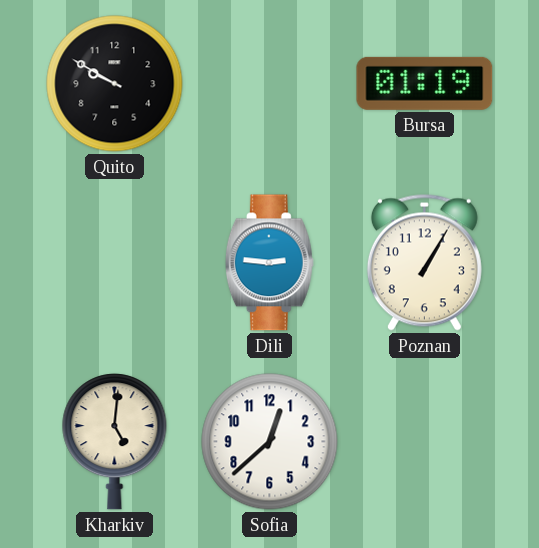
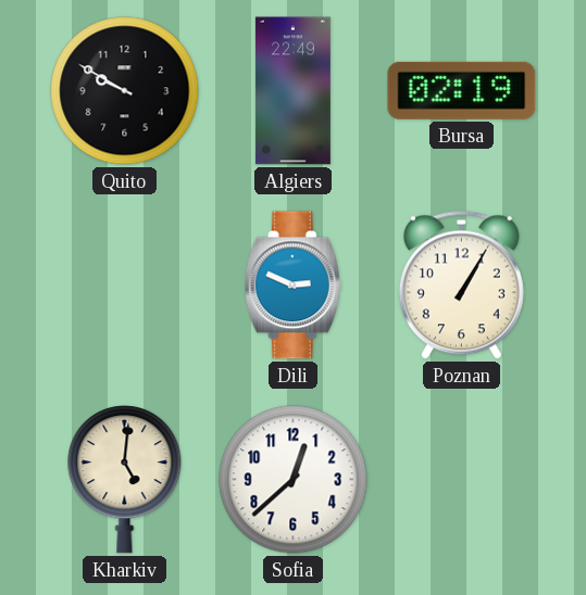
Algiers: none -> 22:49
Bursa: 01:19 -> 02:19
Dili: 2:46 -> 2:49
